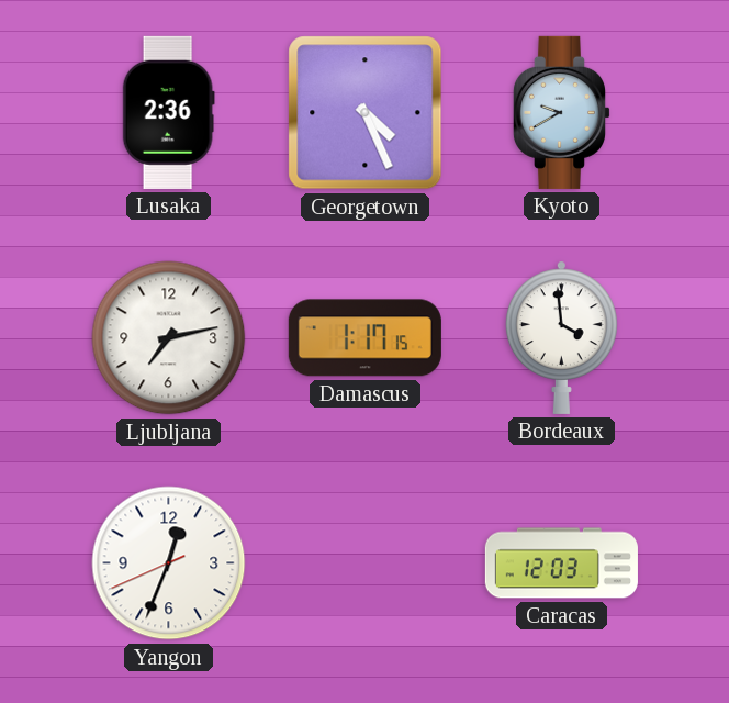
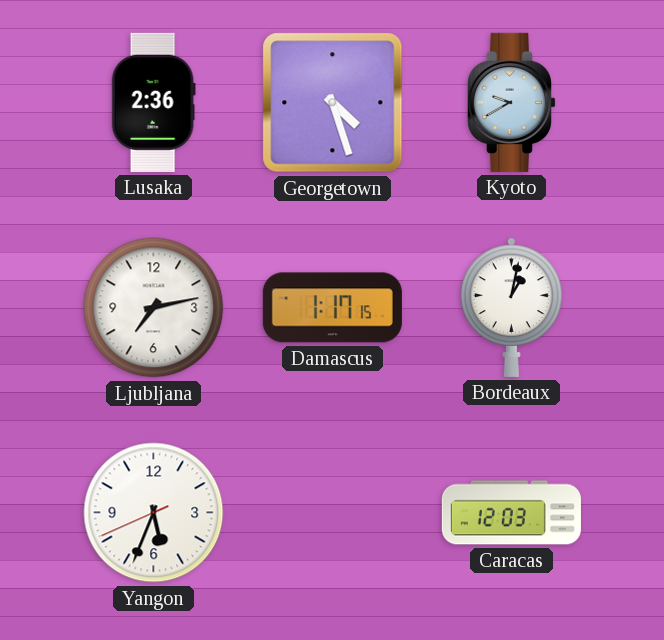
Georgetown: 4:26 -> 4:27
Bordeaux: 3:59 -> 1:02
Yangon: 12:33 -> 5:33
